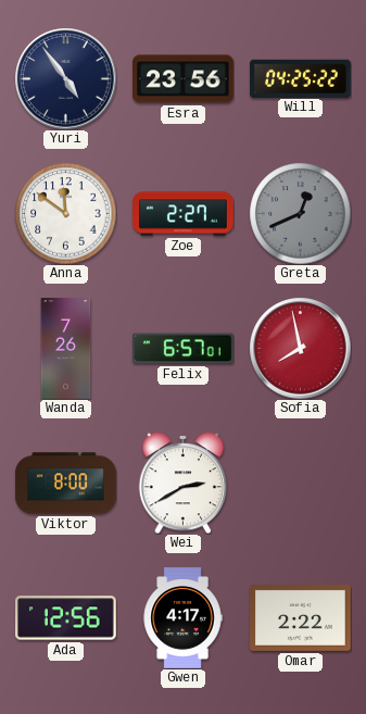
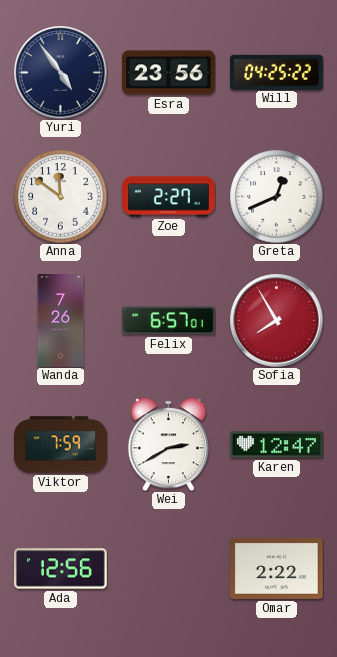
Greta dial: grey -> white
Sofia: 7:58 -> 7:55
Viktor: 8:00 -> 7:59
Karen: none -> 12:47
Gwen: 4:17 -> none
